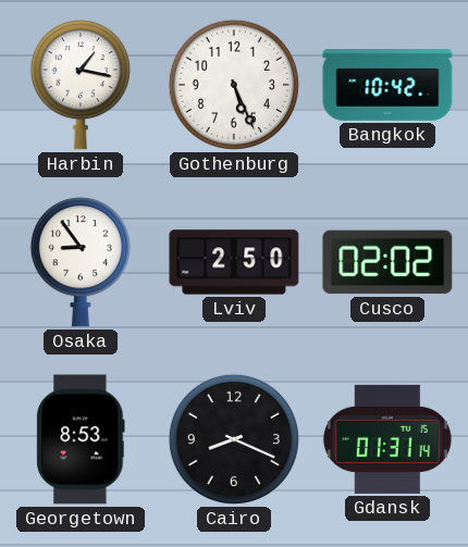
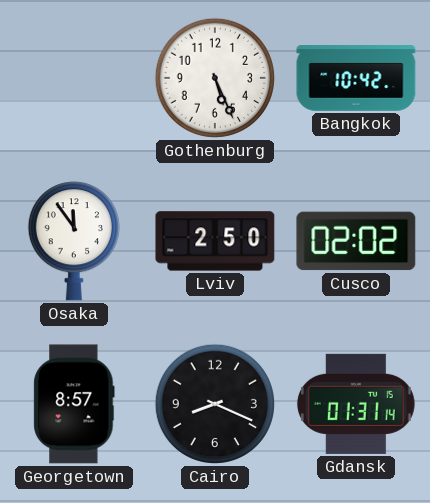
Harbin: 1:17 -> none
Osaka: 8:54 -> 11:54
Georgetown: 8:53 -> 8:57
